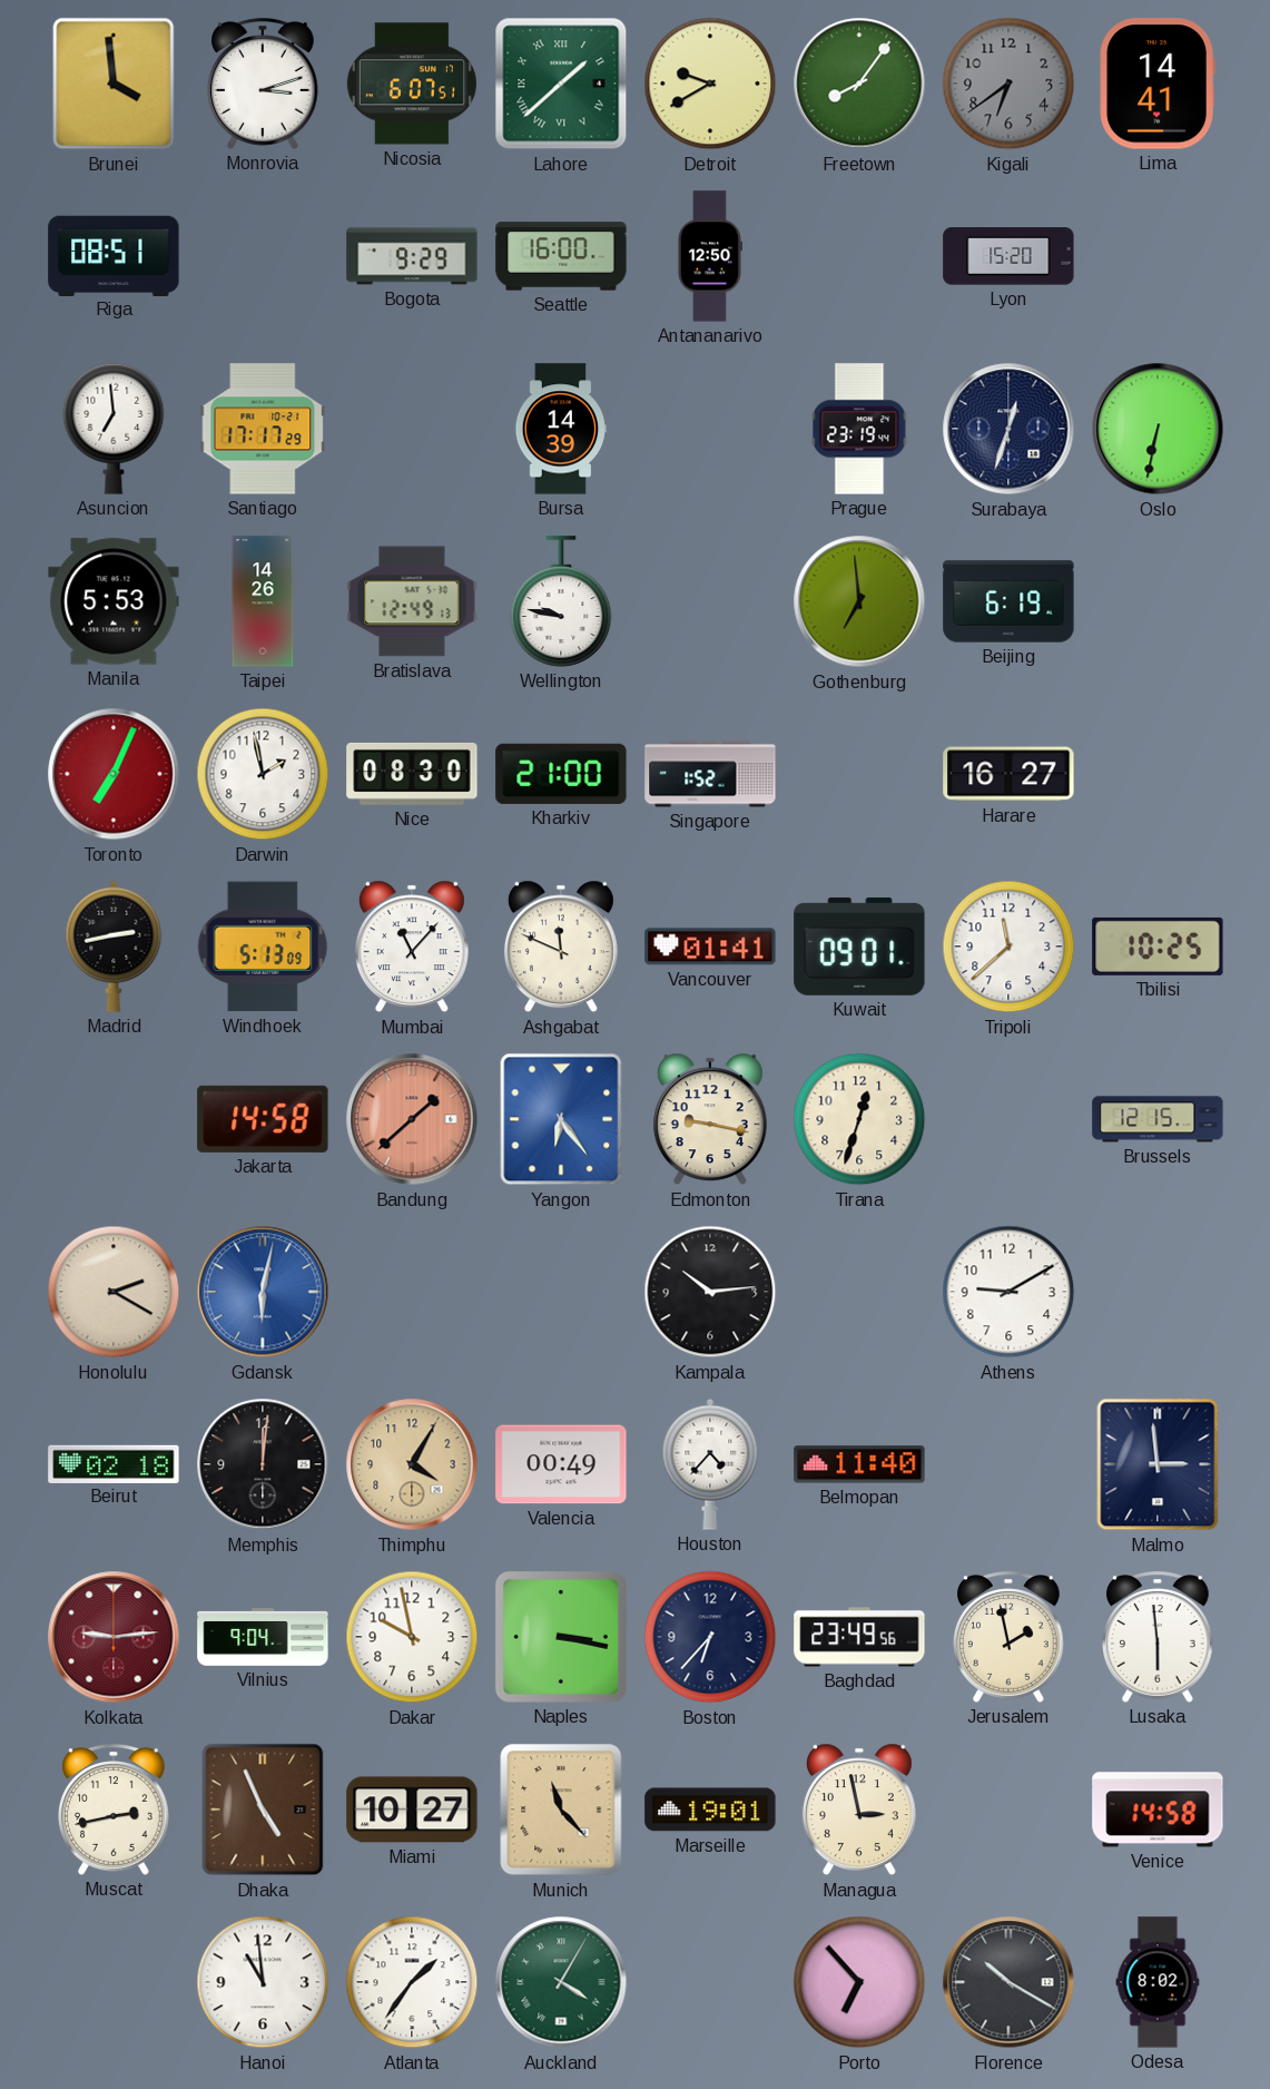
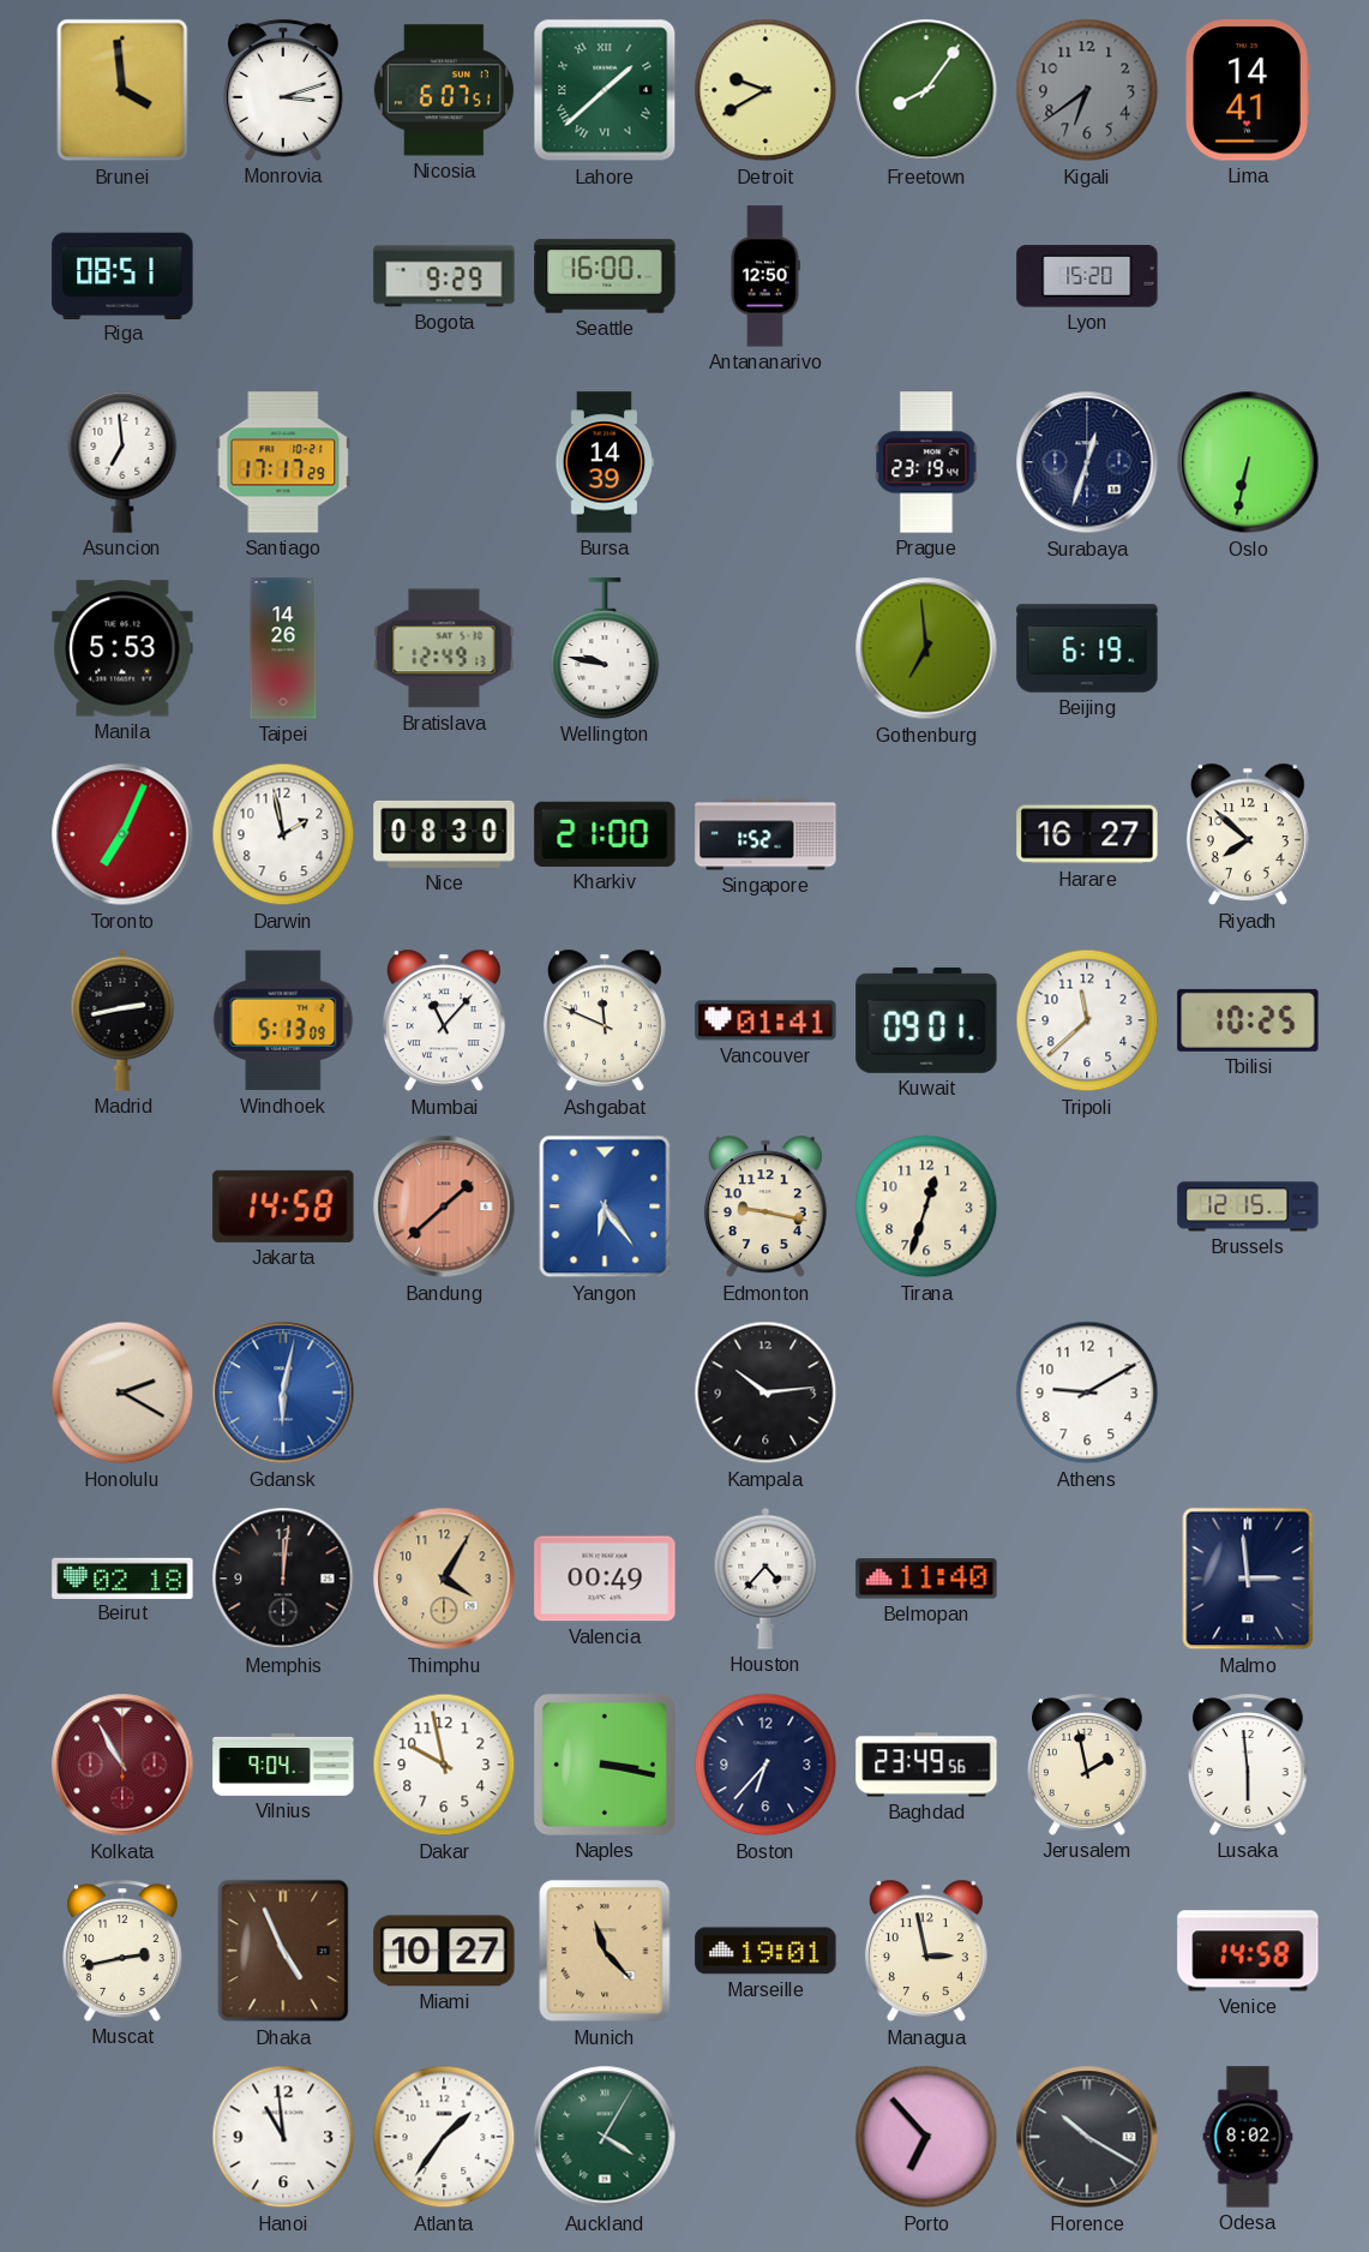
Riyadh: none -> 7:52
Kolkata: 9:14 -> 10:55
